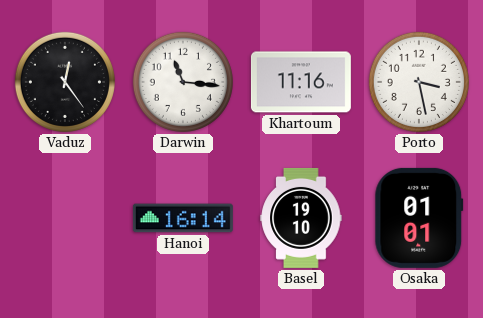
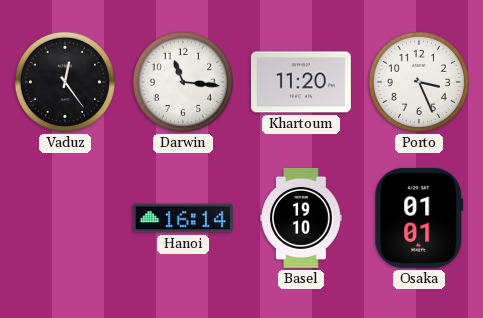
Khartoum: 11:16 -> 11:20
Porto: 3:28 -> 3:26
